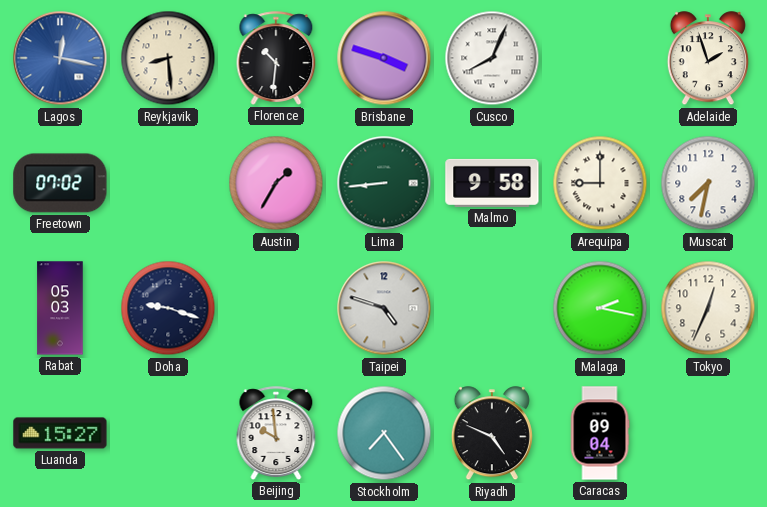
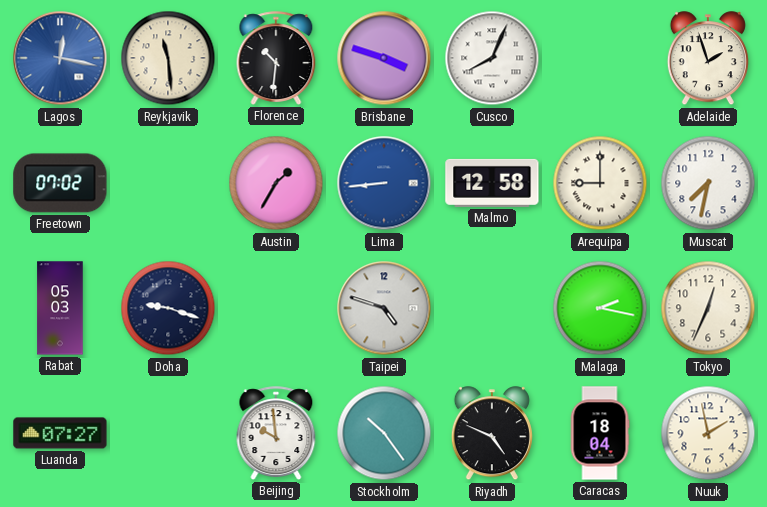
Reykjavik: 8:29 -> 11:29
Lima dial: green -> blue
Malmo: 9:58 -> 12:58
Luanda: 15:27 -> 07:27
Stockholm: 7:24 -> 10:24
Caracas: 09:04 -> 18:04
Nuuk: none -> 1:58
